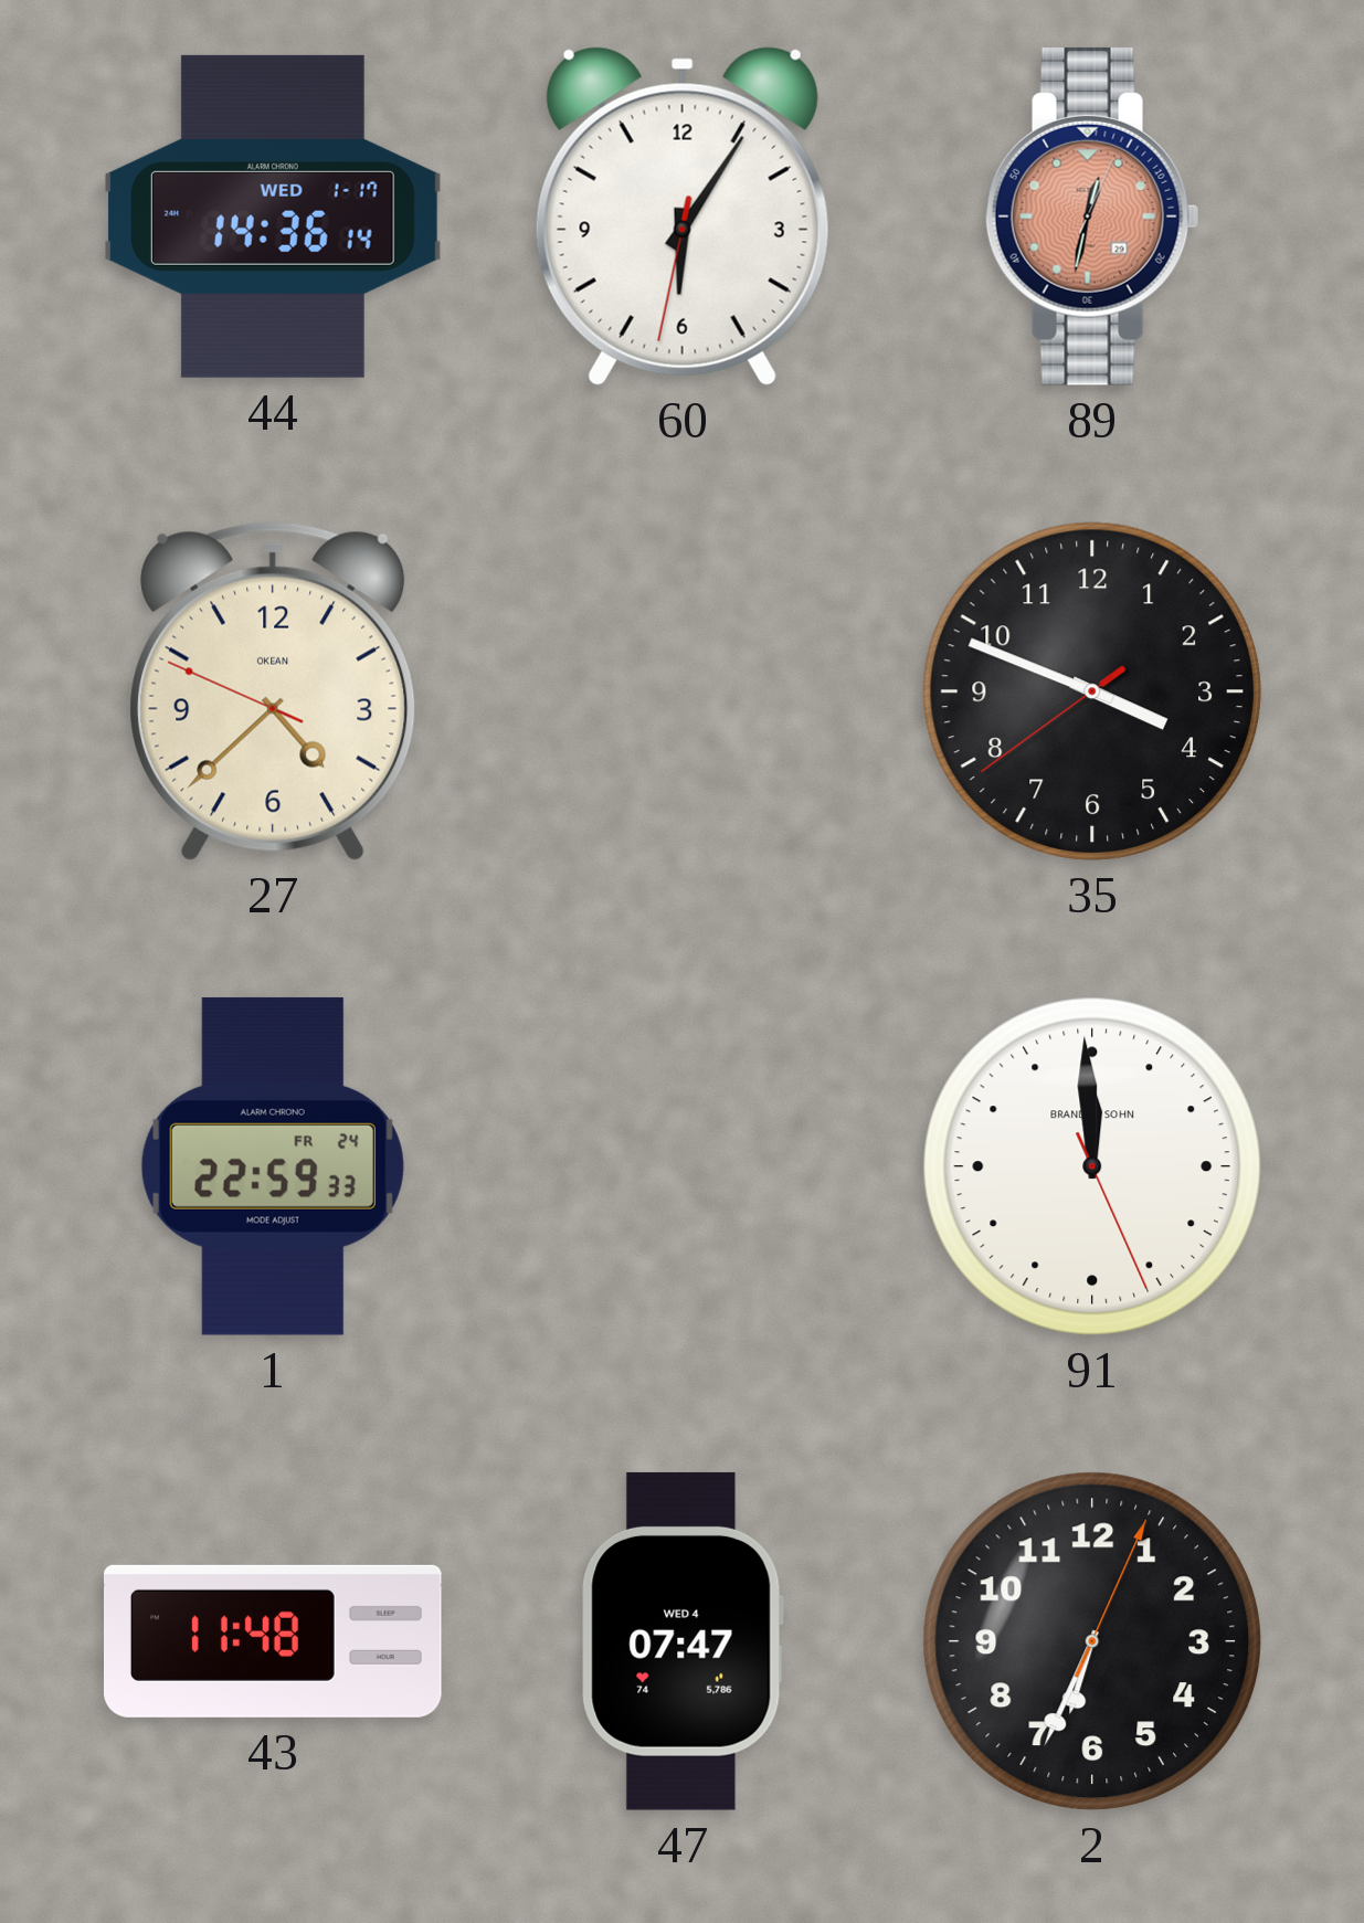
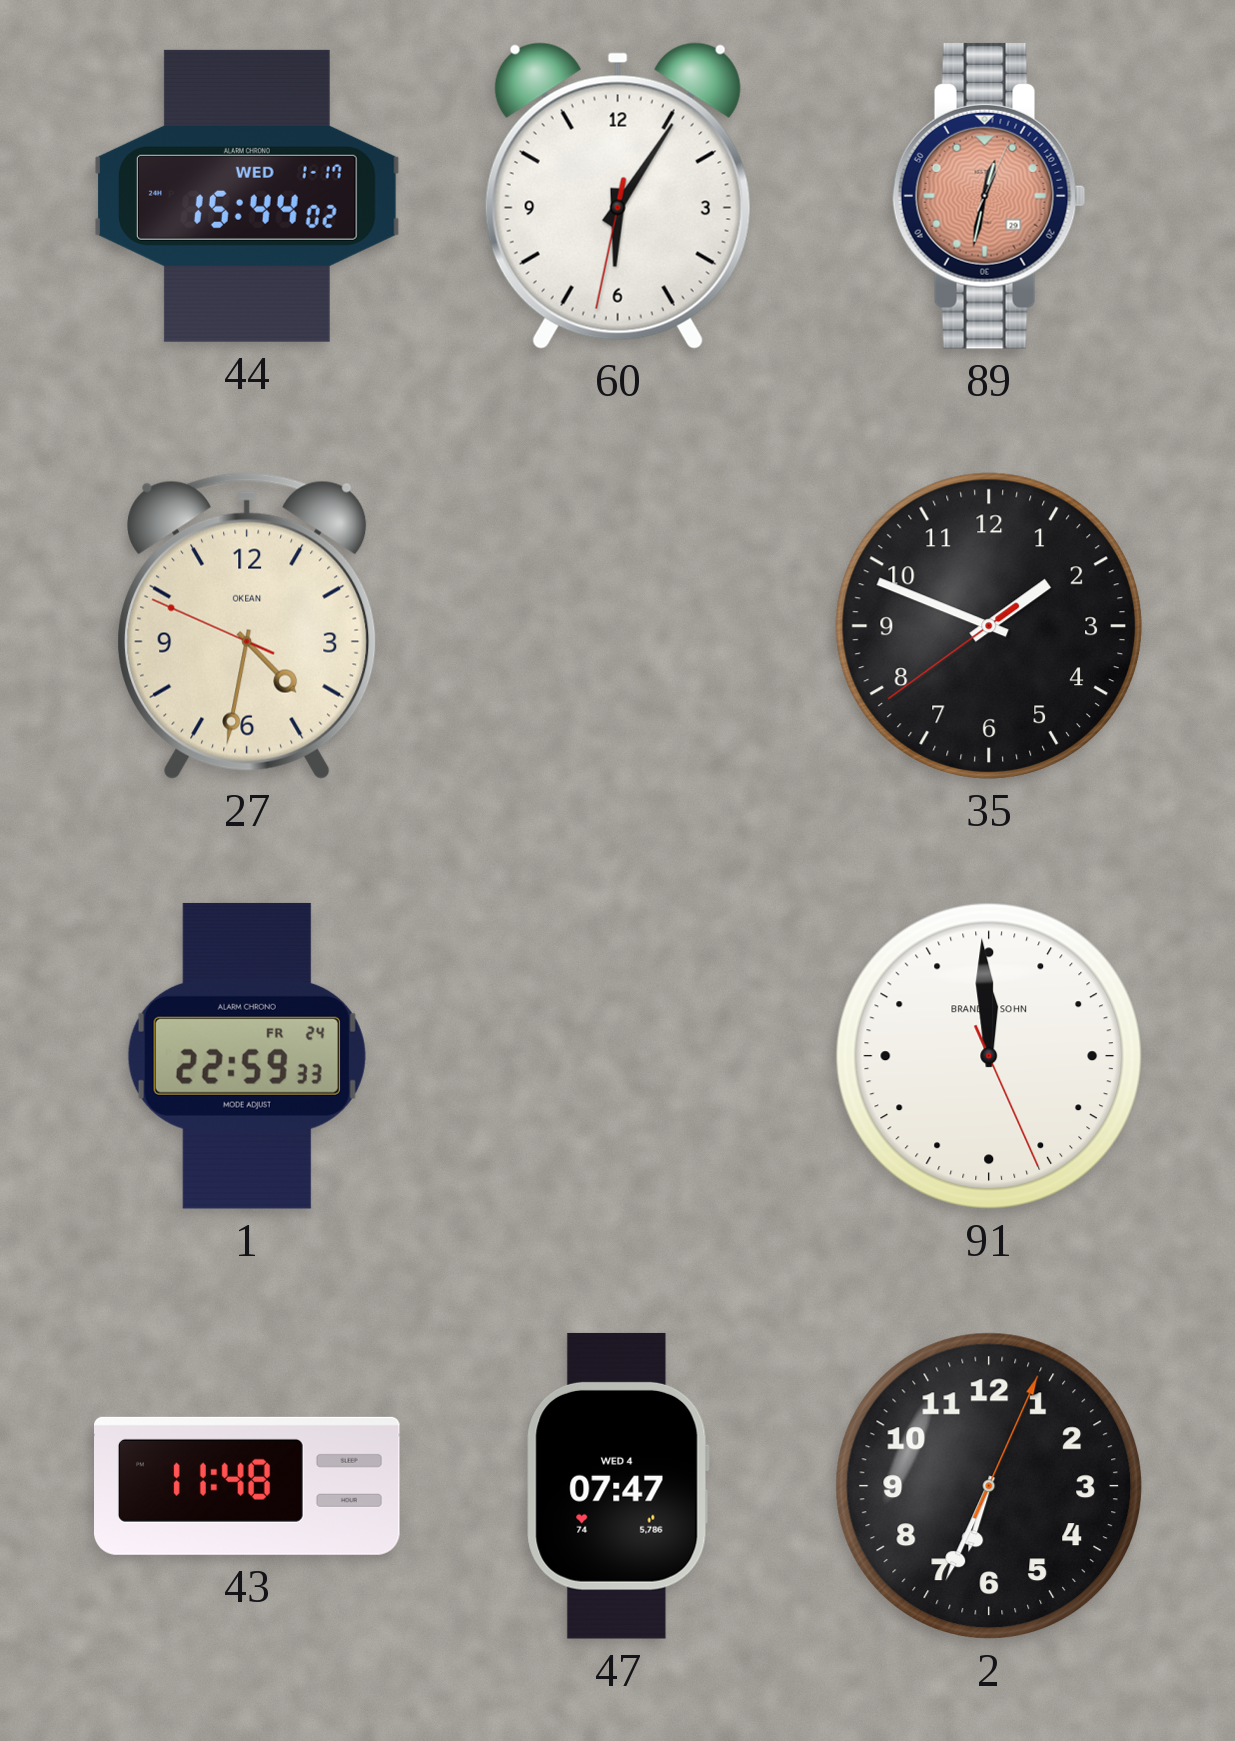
44: 14:36 -> 15:44
27: 4:37 -> 4:31
35: 3:48 -> 1:48
